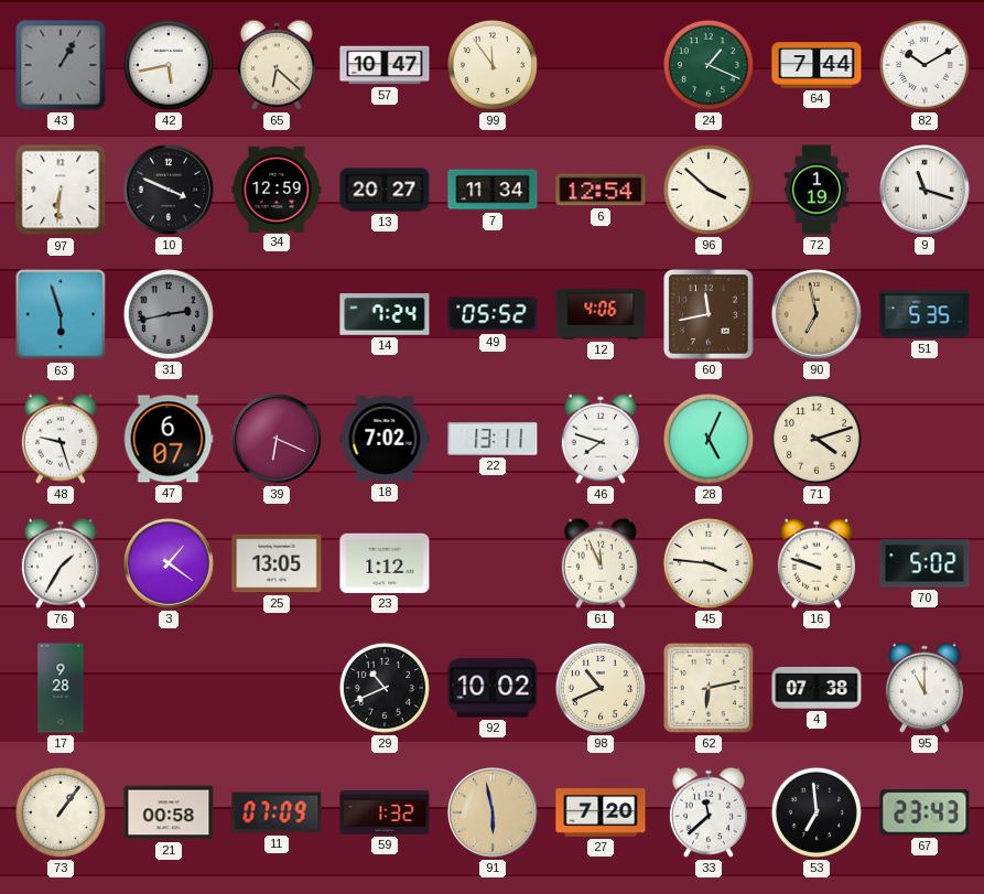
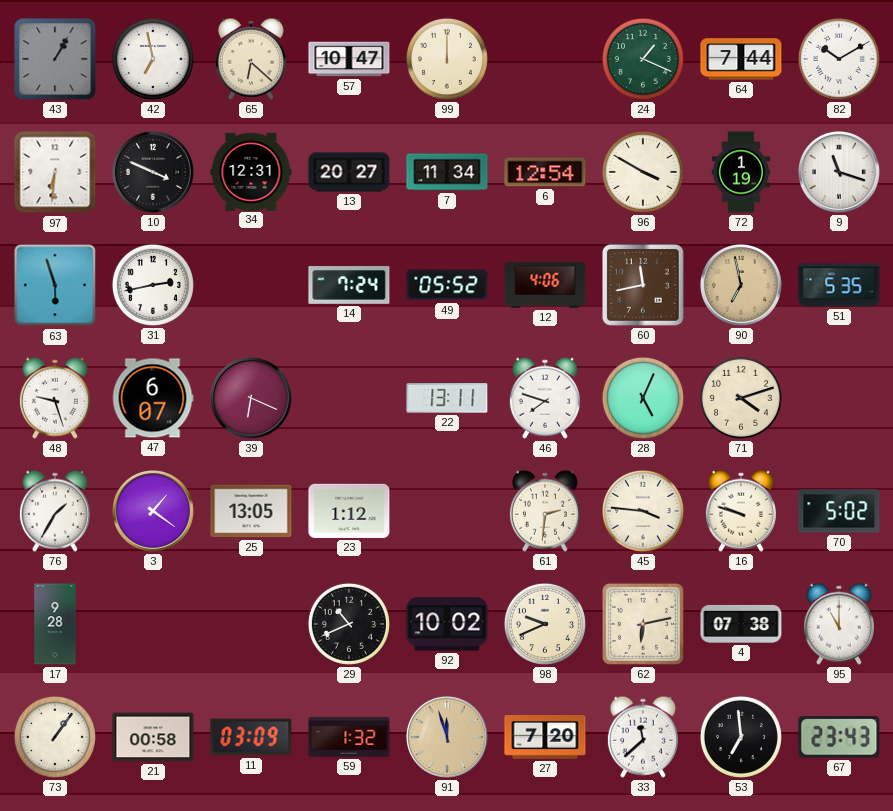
42: 5:43 -> 6:58
99: 11:54 -> 12:00
34: 12:59 -> 12:31
96: 3:52 -> 3:50
31 dial: grey -> white
18: 7:02 -> none
61: 11:56 -> 2:31
98: 10:41 -> 9:41
11: 07:09 -> 03:09
91: 5:58 -> 11:57
